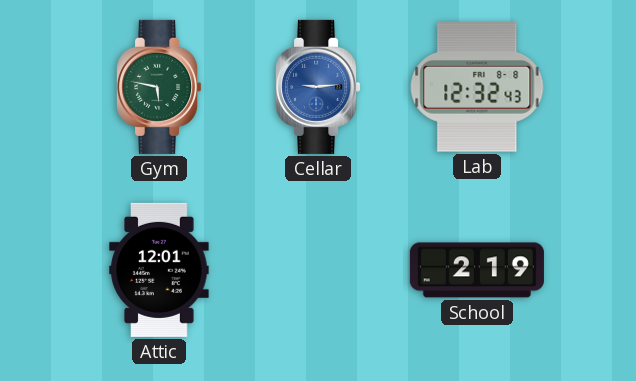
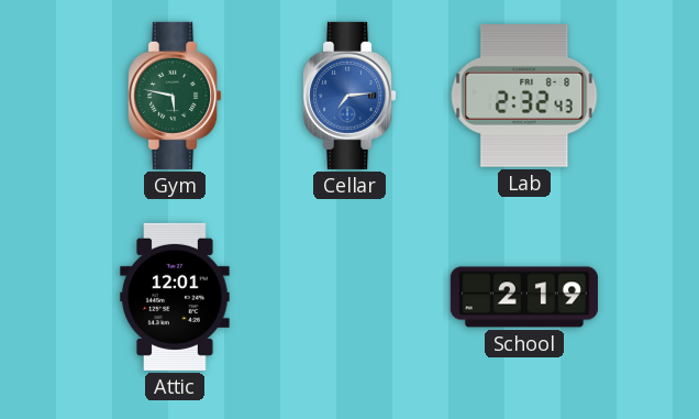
Cellar: 9:14 -> 7:14
Lab: 12:32 -> 2:32
